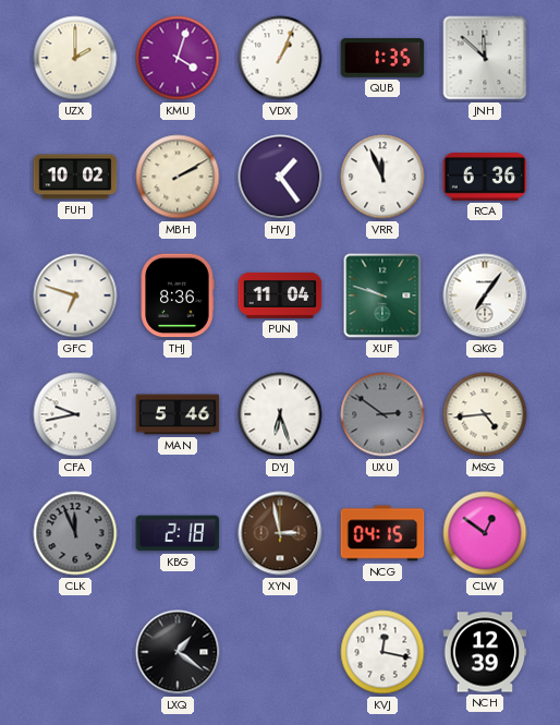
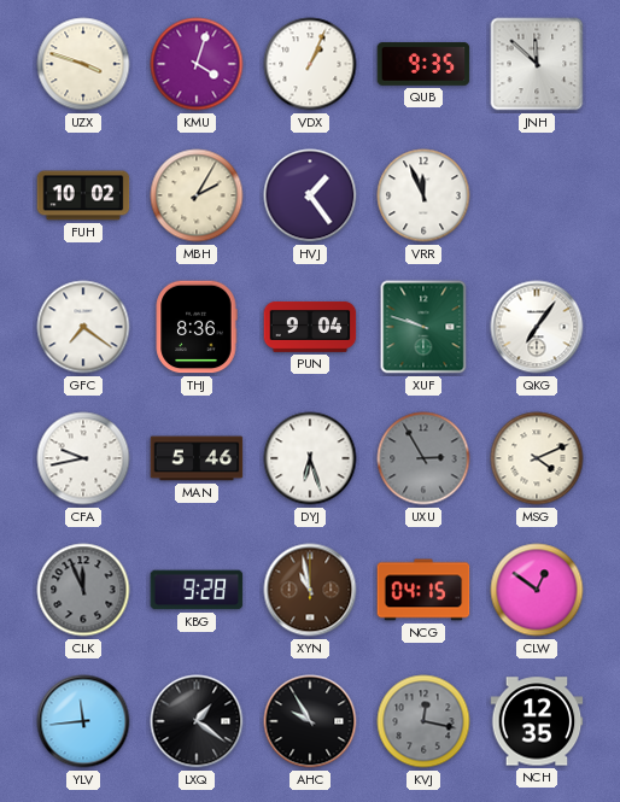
UZX: 2:00 -> 3:48
QUB: 1:35 -> 9:35
MBH: 2:10 -> 2:05
RCA: 6:36 -> none
GFC: 6:48 -> 7:21
PUN: 11:04 -> 9:04
UXU: 2:51 -> 2:55
MSG: 4:44 -> 4:11
KBG: 2:18 -> 9:28
XYN: 2:58 -> 10:58
YLV: none -> 11:44
AHC: none -> 9:55
KVJ dial: white -> grey
NCH: 12:39 -> 12:35
